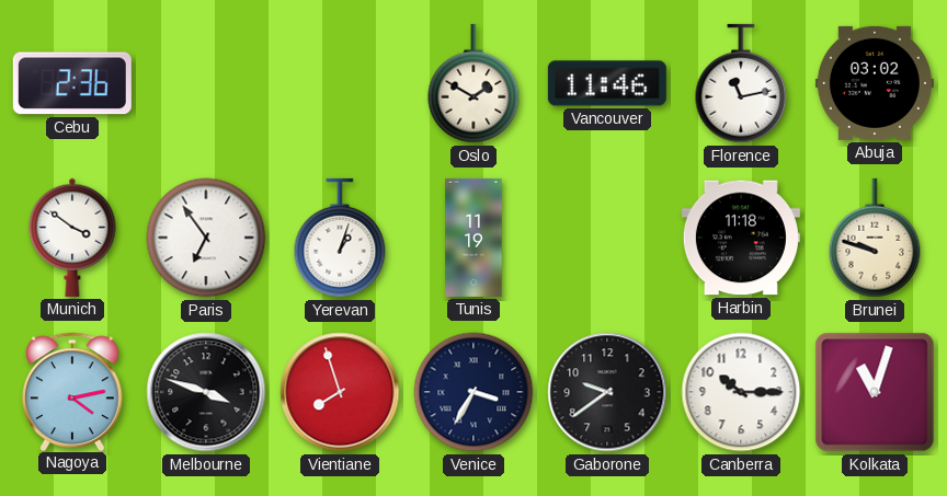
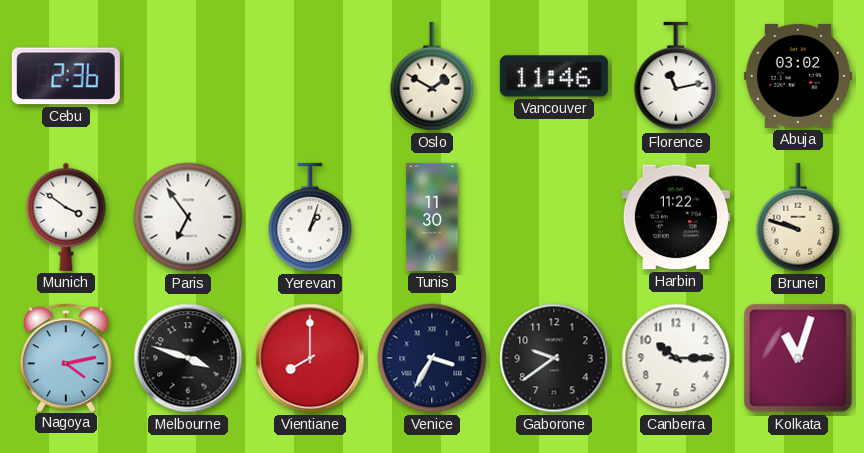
Tunis: 11:19 -> 11:30
Harbin: 11:18 -> 11:22
Vientiane: 7:57 -> 8:00
